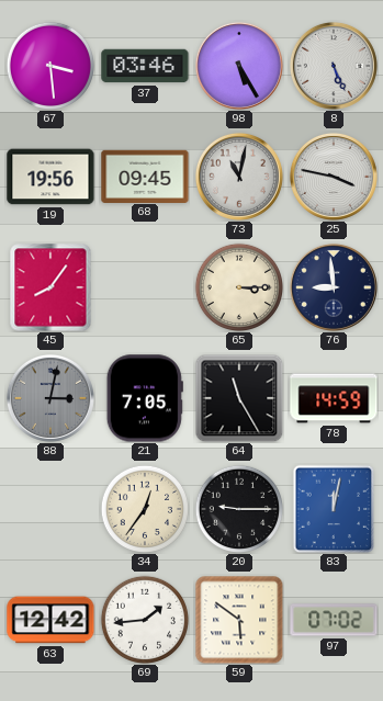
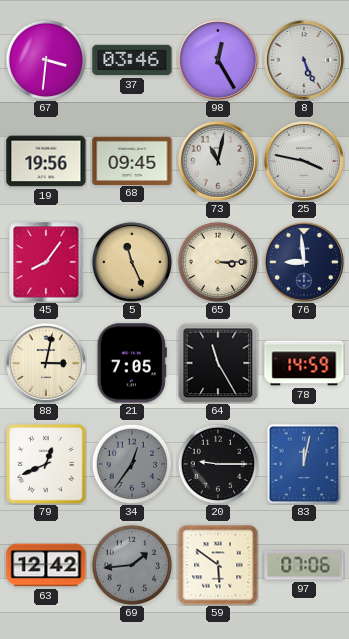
67: 3:29 -> 3:31
98: 5:25 -> 12:25
5: none -> 11:26
88 dial: grey -> cream
79: none -> 12:41
34 dial: cream -> grey
69 dial: white -> grey
97: 07:02 -> 07:06
